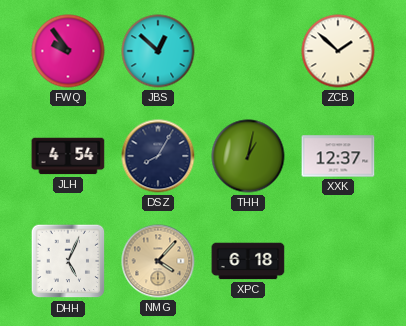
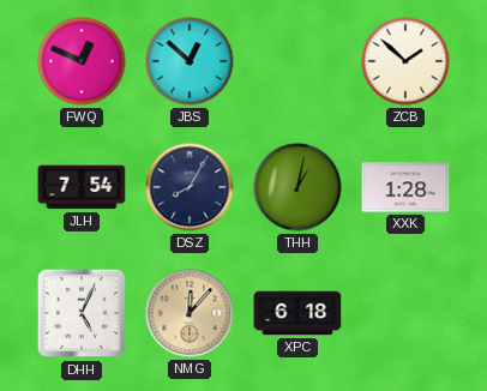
FWQ: 9:54 -> 12:49
JLH: 4:54 -> 7:54
XXK: 12:37 -> 1:28
NMG: 4:07 -> 12:07
